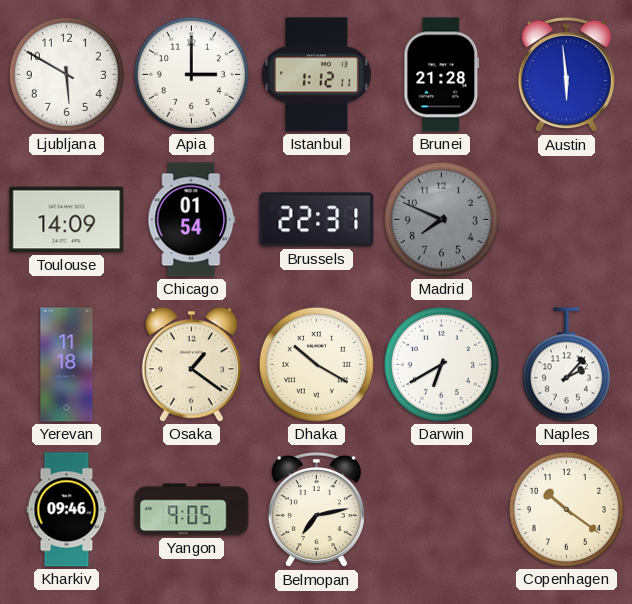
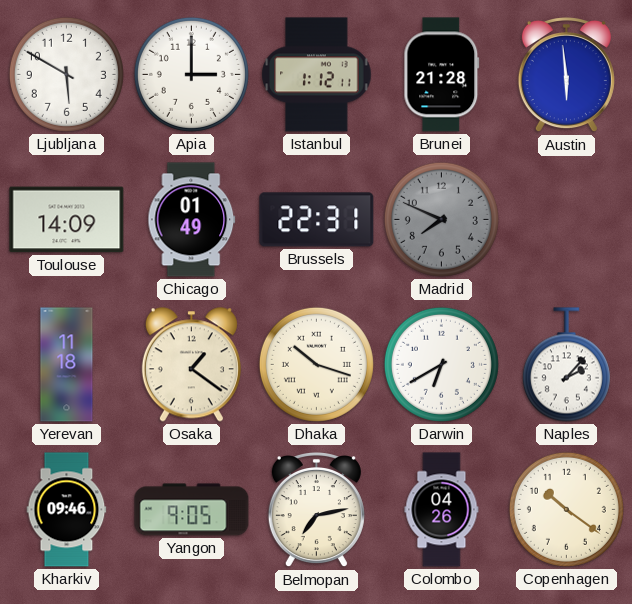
Chicago: 01:54 -> 01:49
Dhaka: 10:20 -> 10:18
Colombo: none -> 04:26
